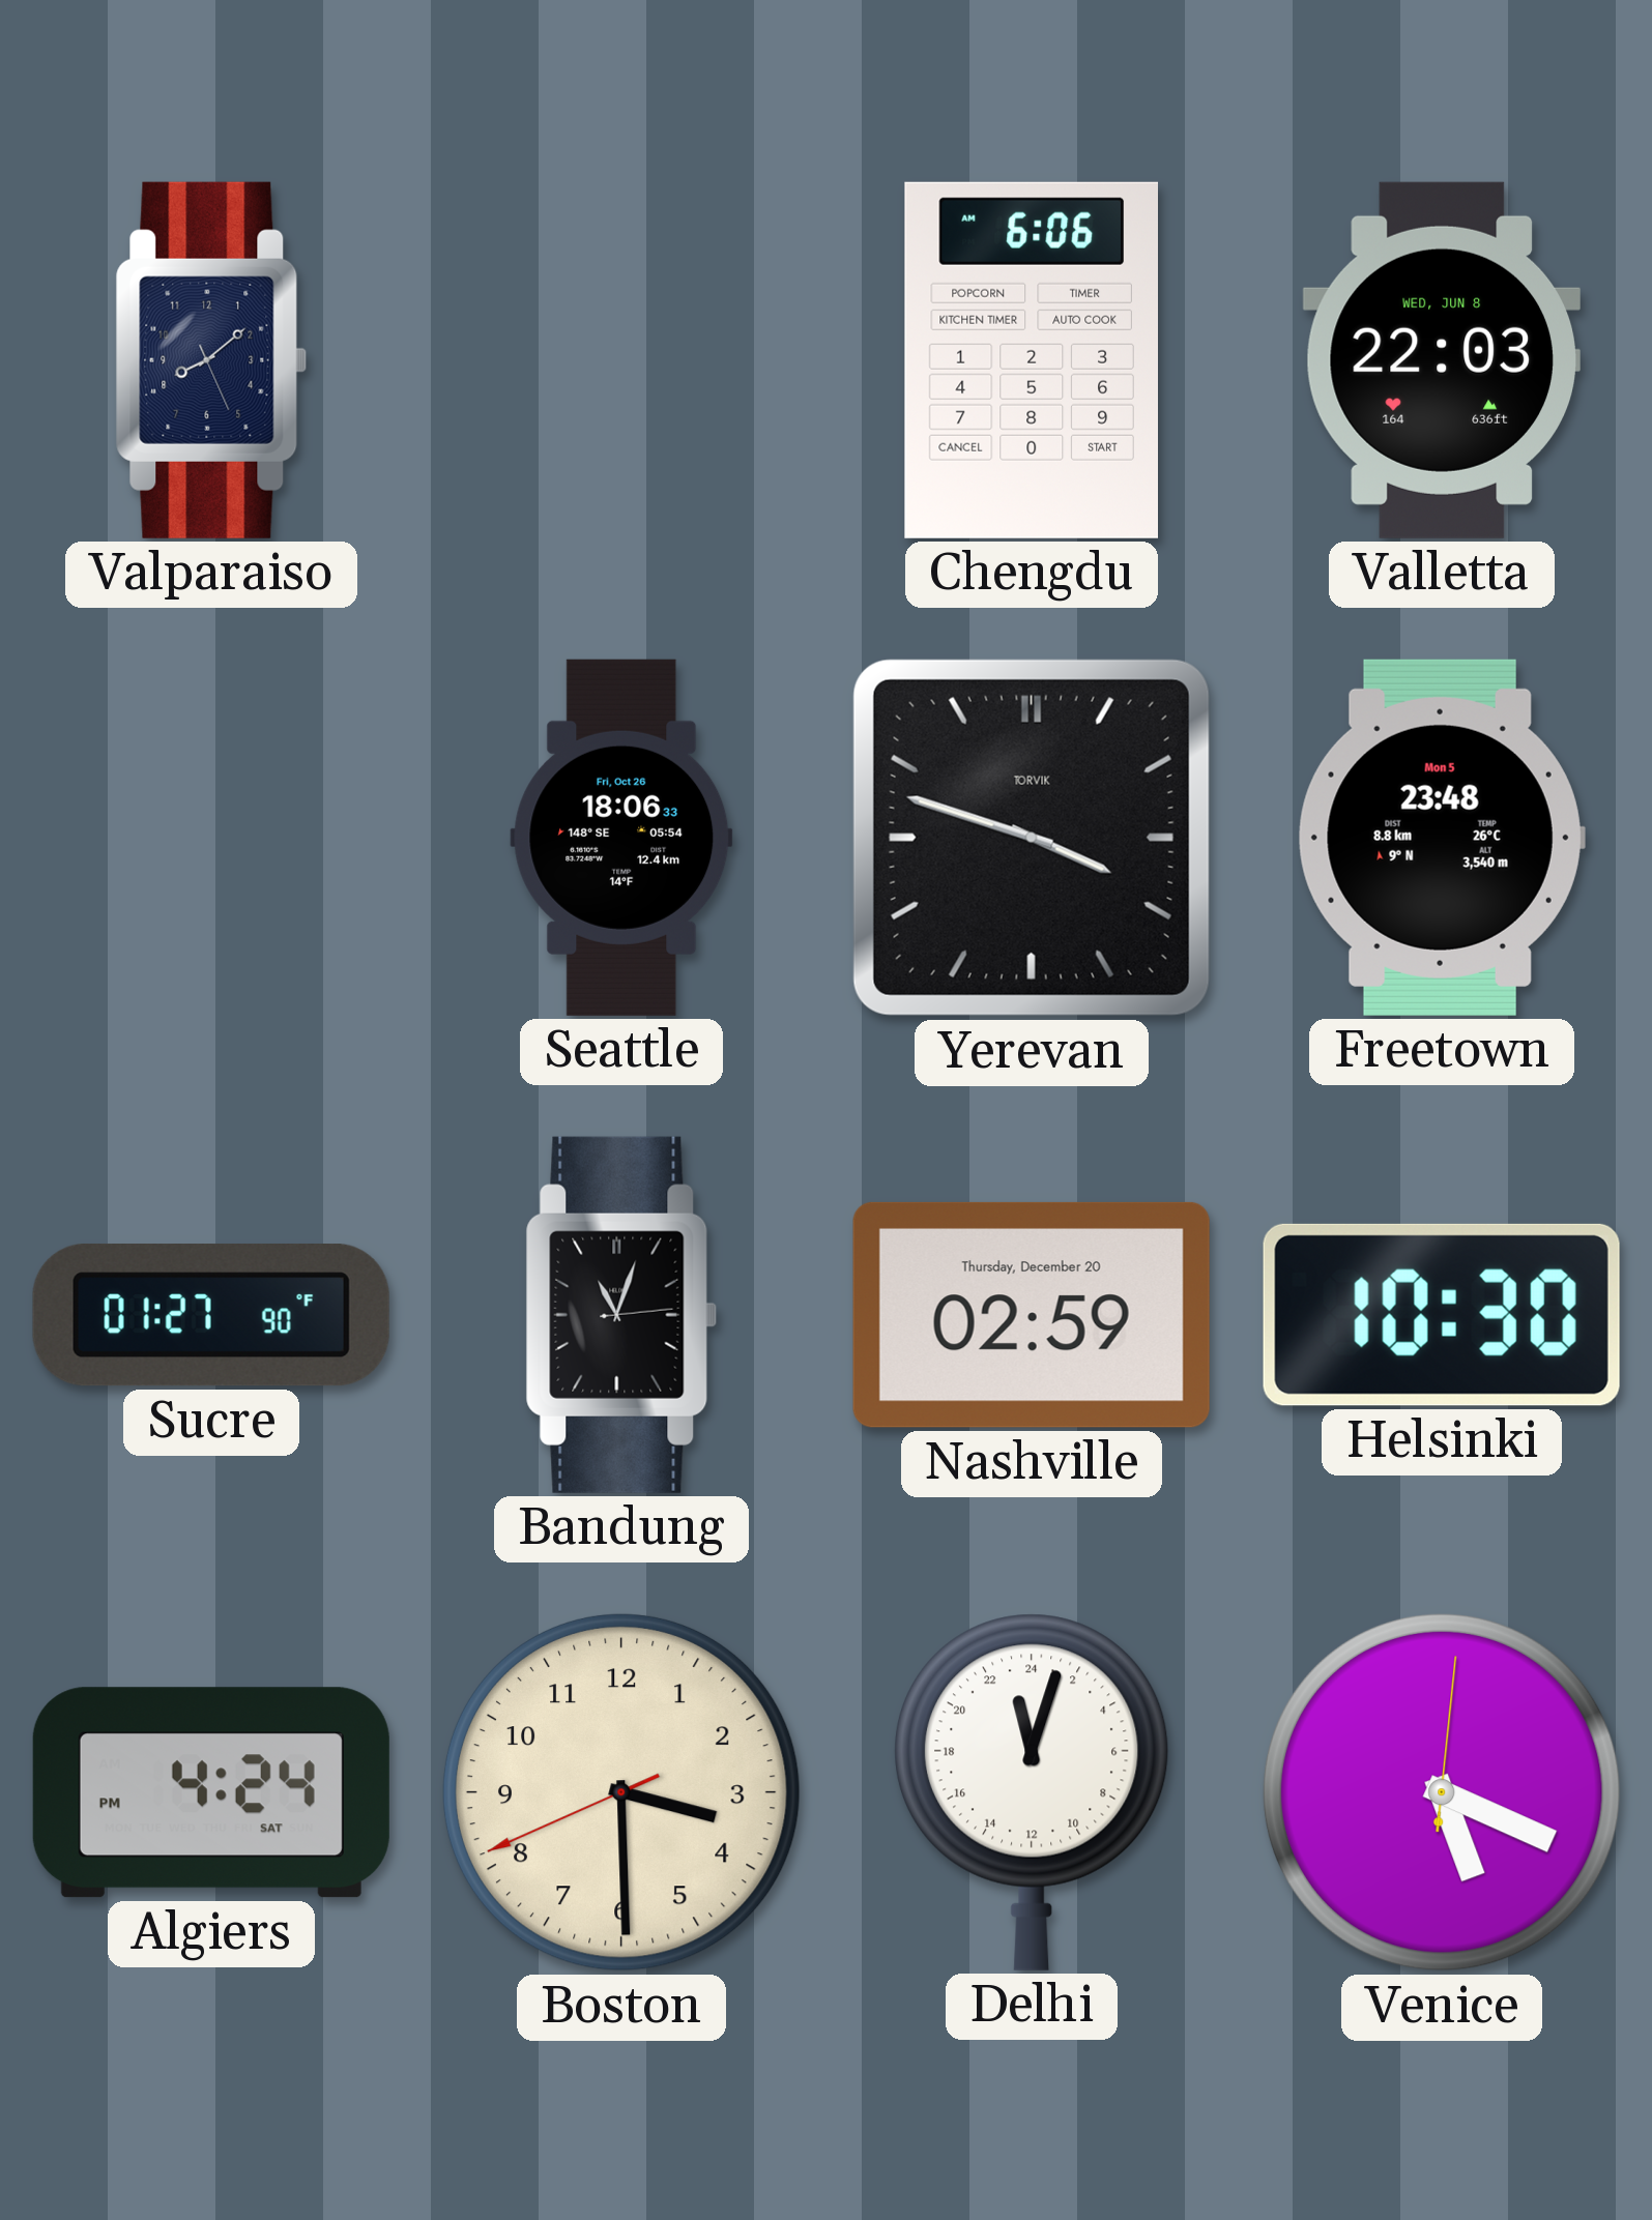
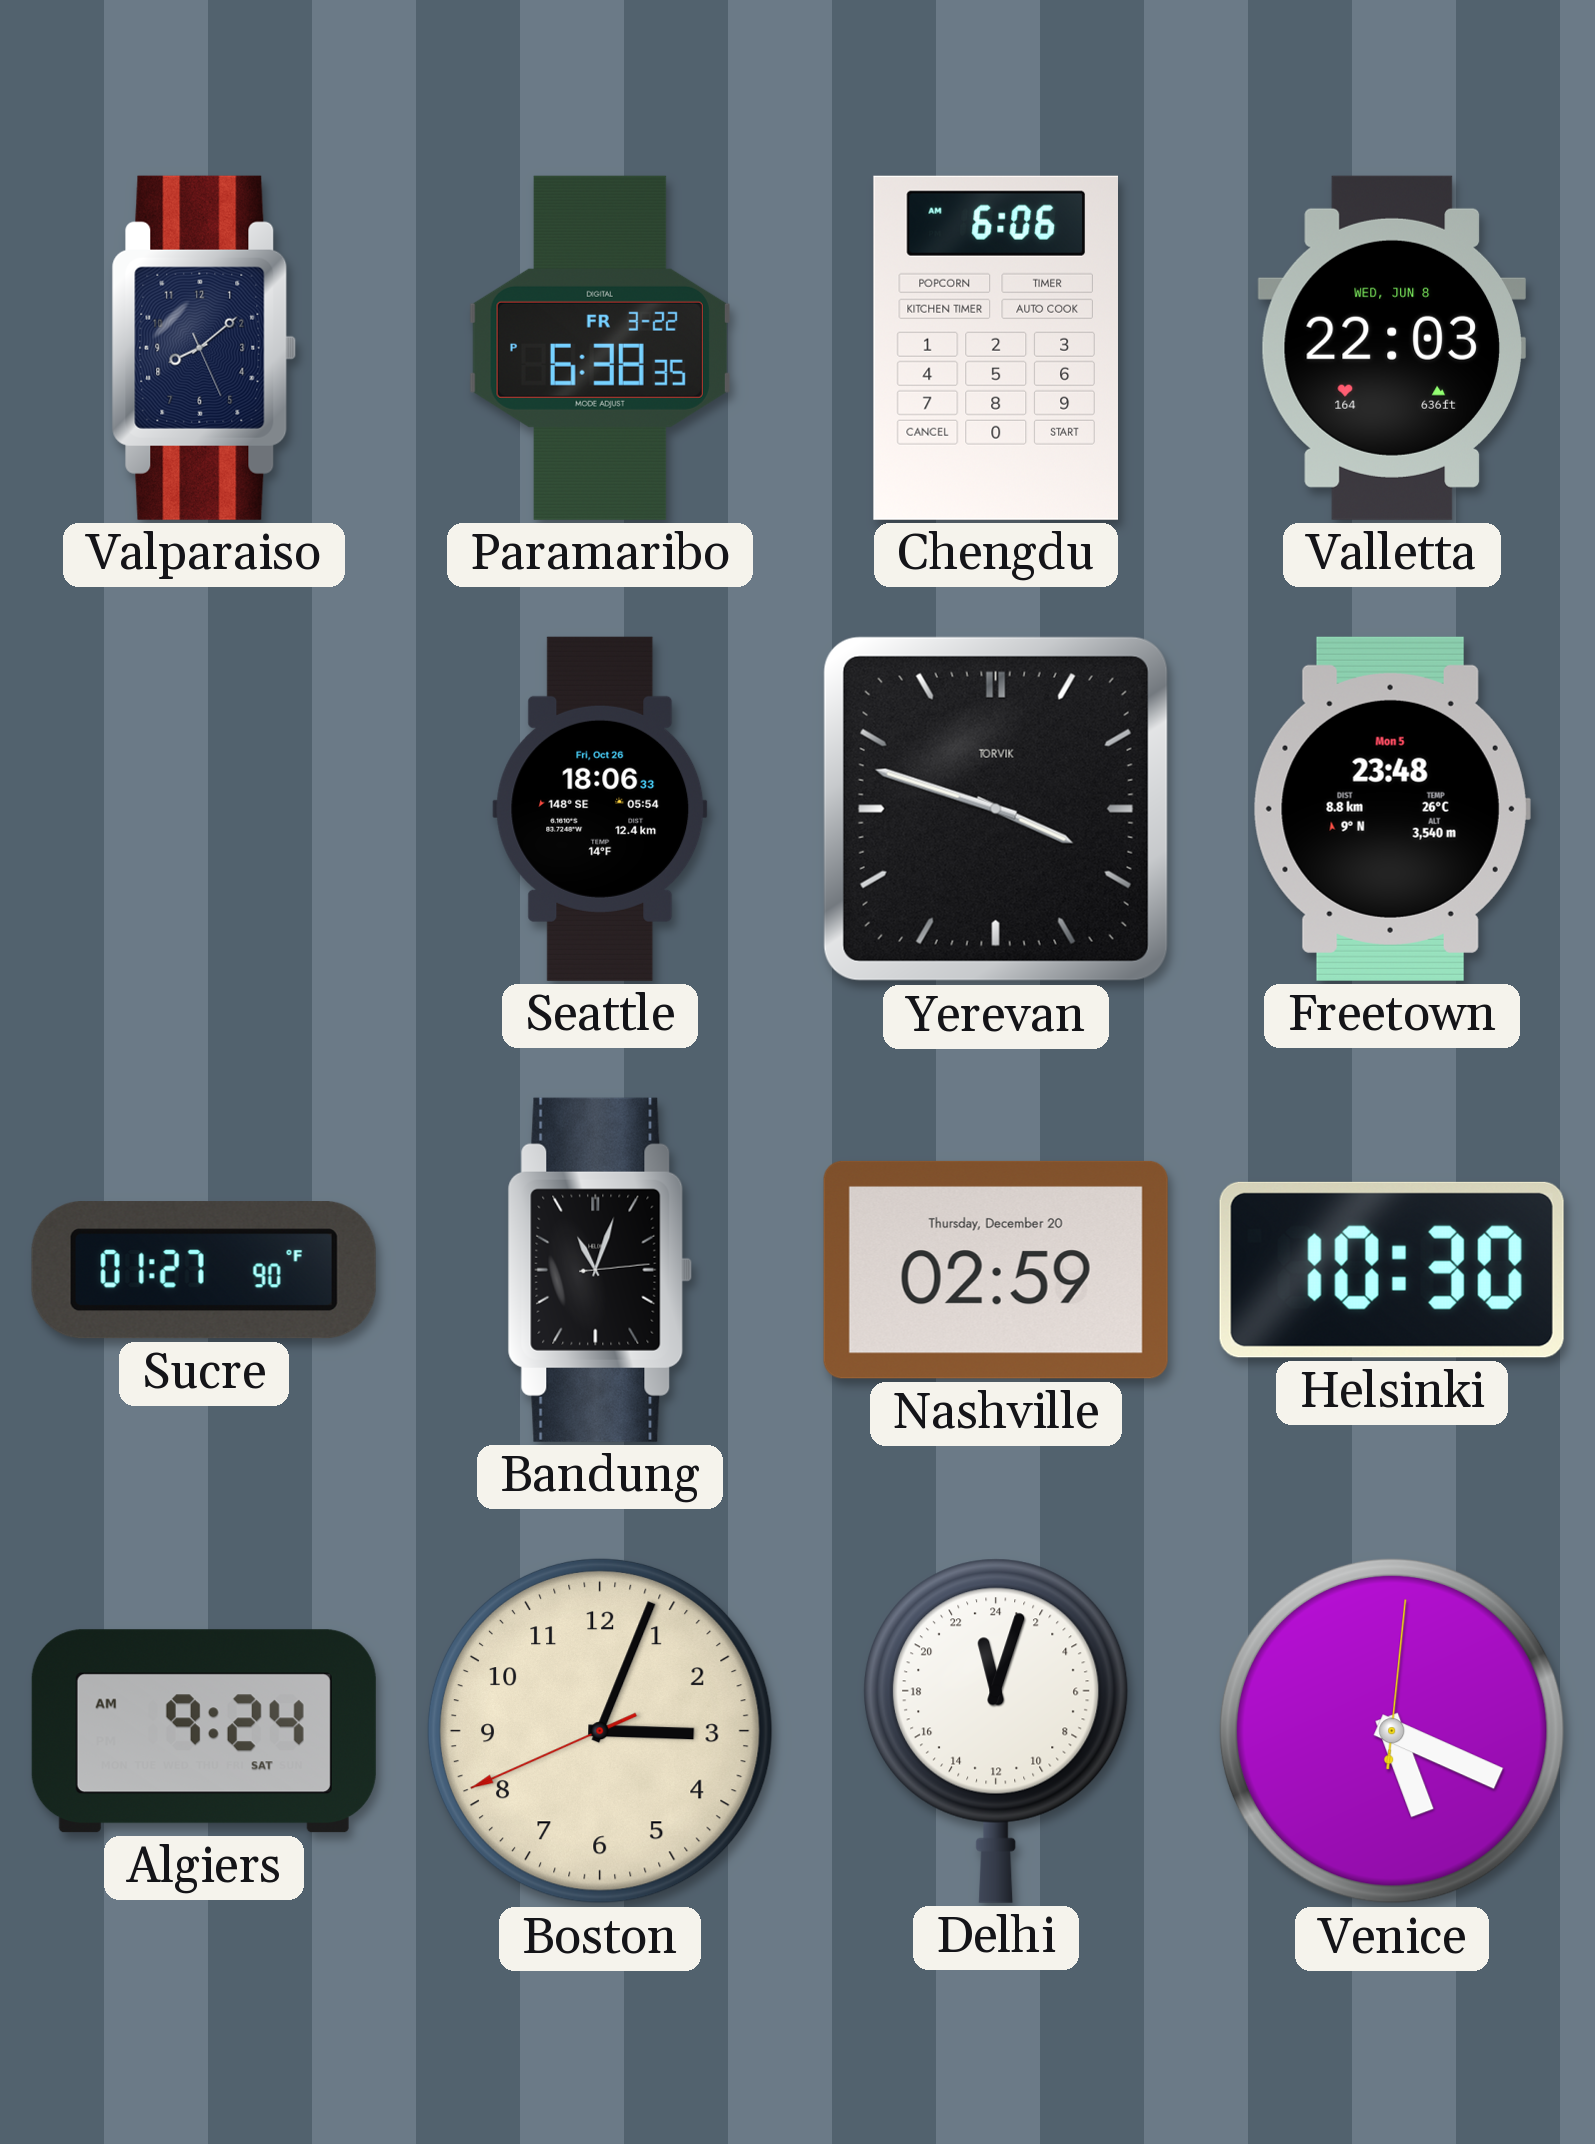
Paramaribo: none -> 6:38
Algiers: 4:24 -> 9:24
Boston: 3:29 -> 3:03
